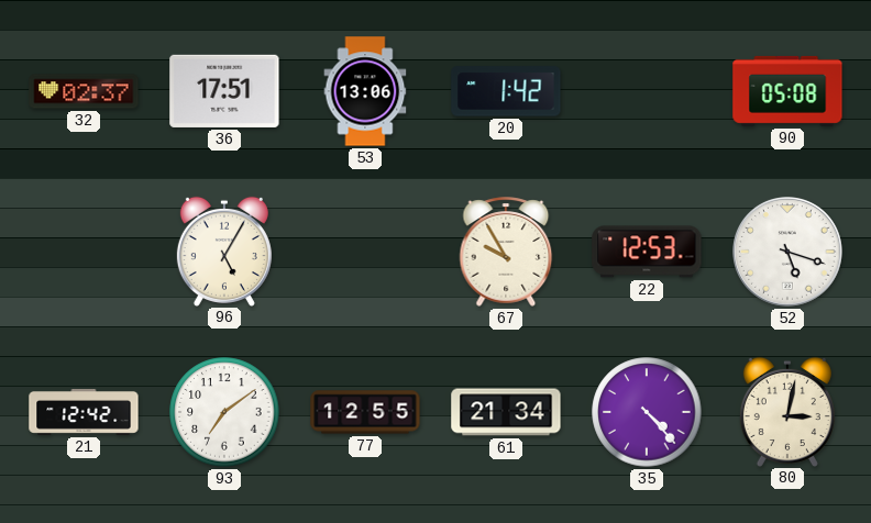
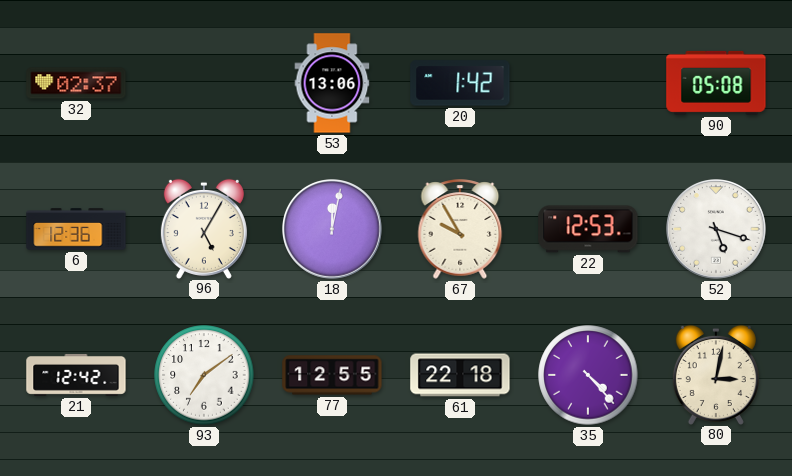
36: 17:51 -> none
6: none -> 12:36
18: none -> 12:02
61: 21:34 -> 22:18
